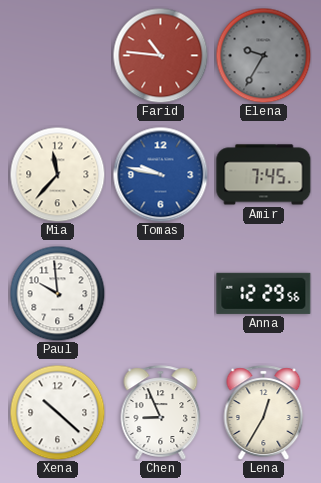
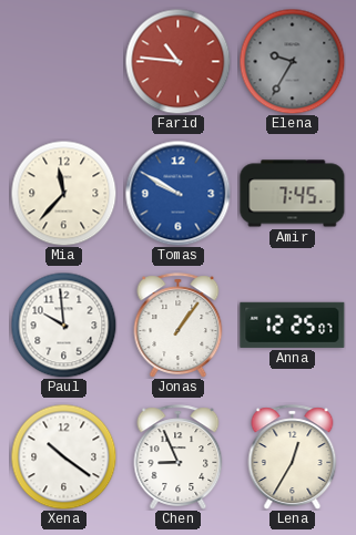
Tomas: 9:47 -> 9:50
Jonas: none -> 1:06
Anna: 12:29 -> 12:25
Xena: 10:22 -> 10:21
